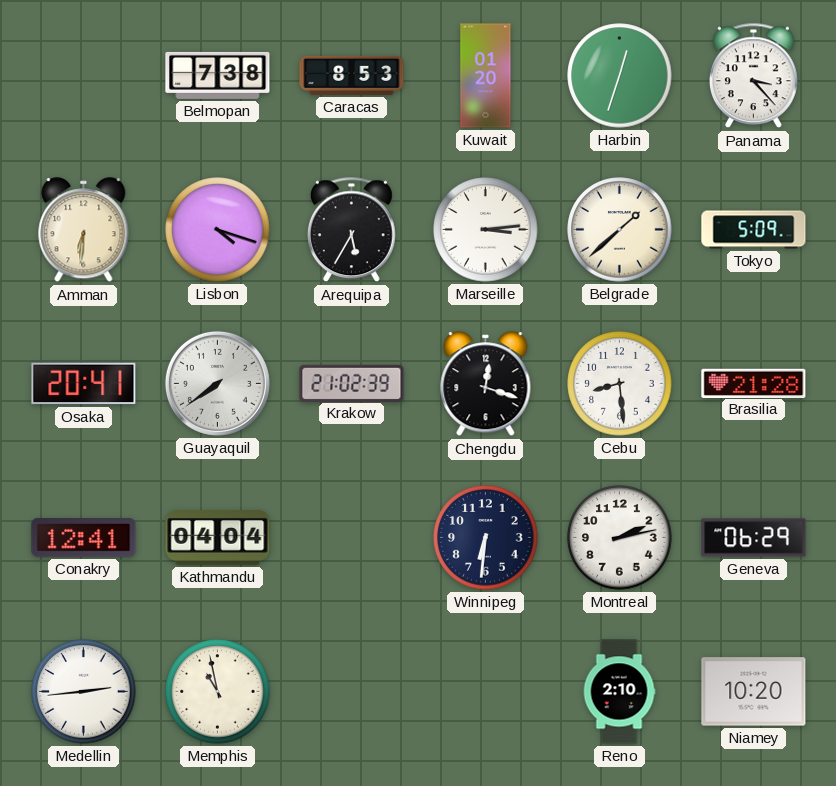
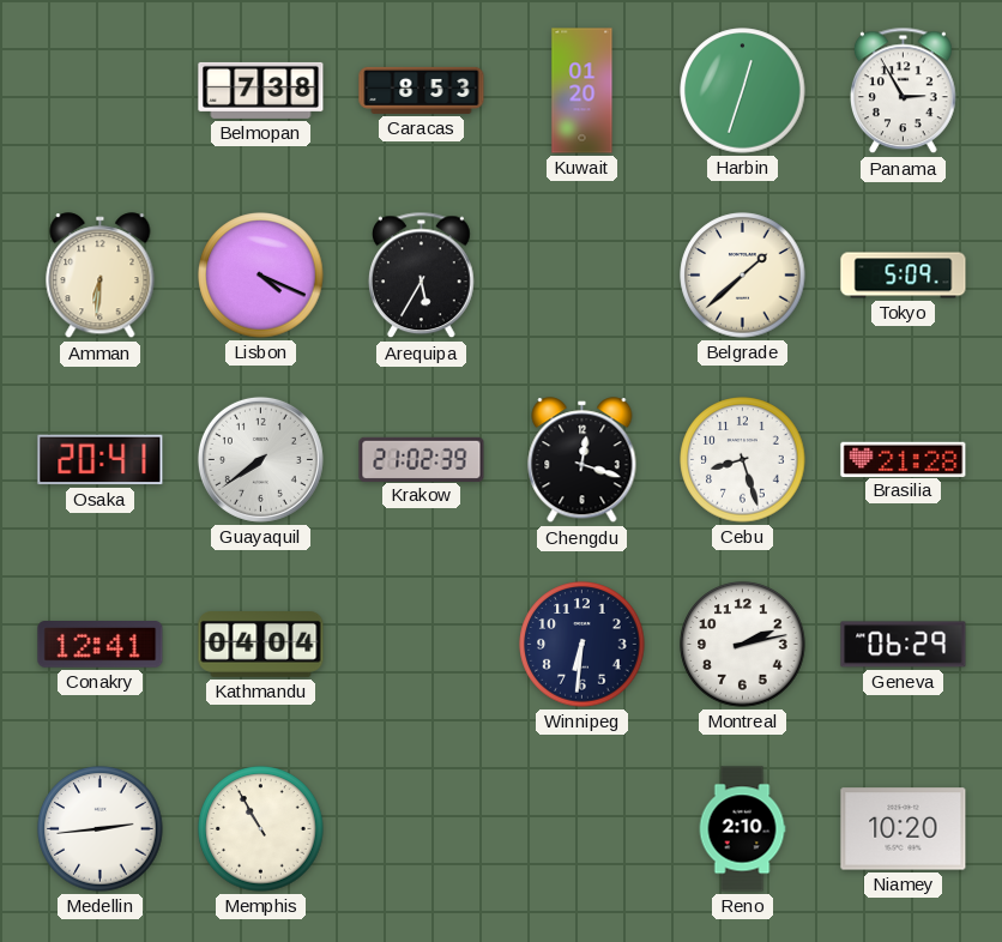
Panama: 3:23 -> 2:55
Lisbon: 4:18 -> 4:19
Marseille: 3:14 -> none
Cebu: 8:29 -> 8:27
Memphis: 10:58 -> 10:55
